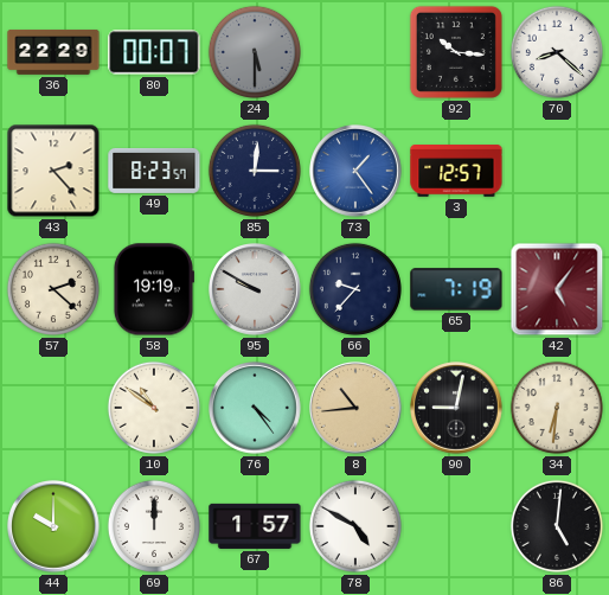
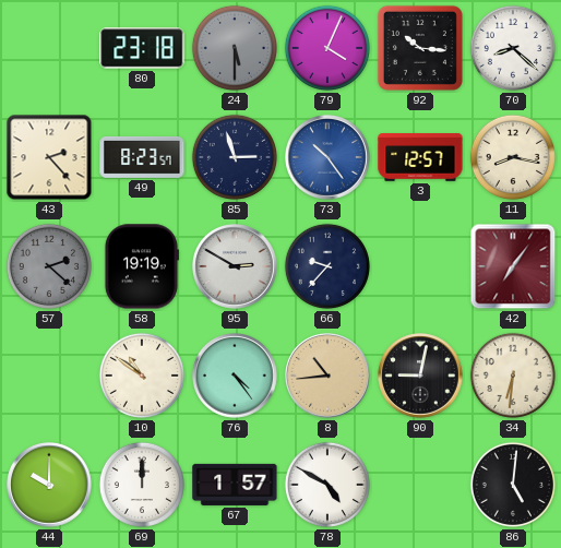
36: 22:29 -> none
80: 00:07 -> 23:18
79: none -> 4:04
85: 3:01 -> 2:57
73: 1:24 -> 10:24
11: none -> 8:17
57 dial: cream -> grey
95: 9:50 -> 2:50
65: 7:19 -> none
42: 5:06 -> 7:06
